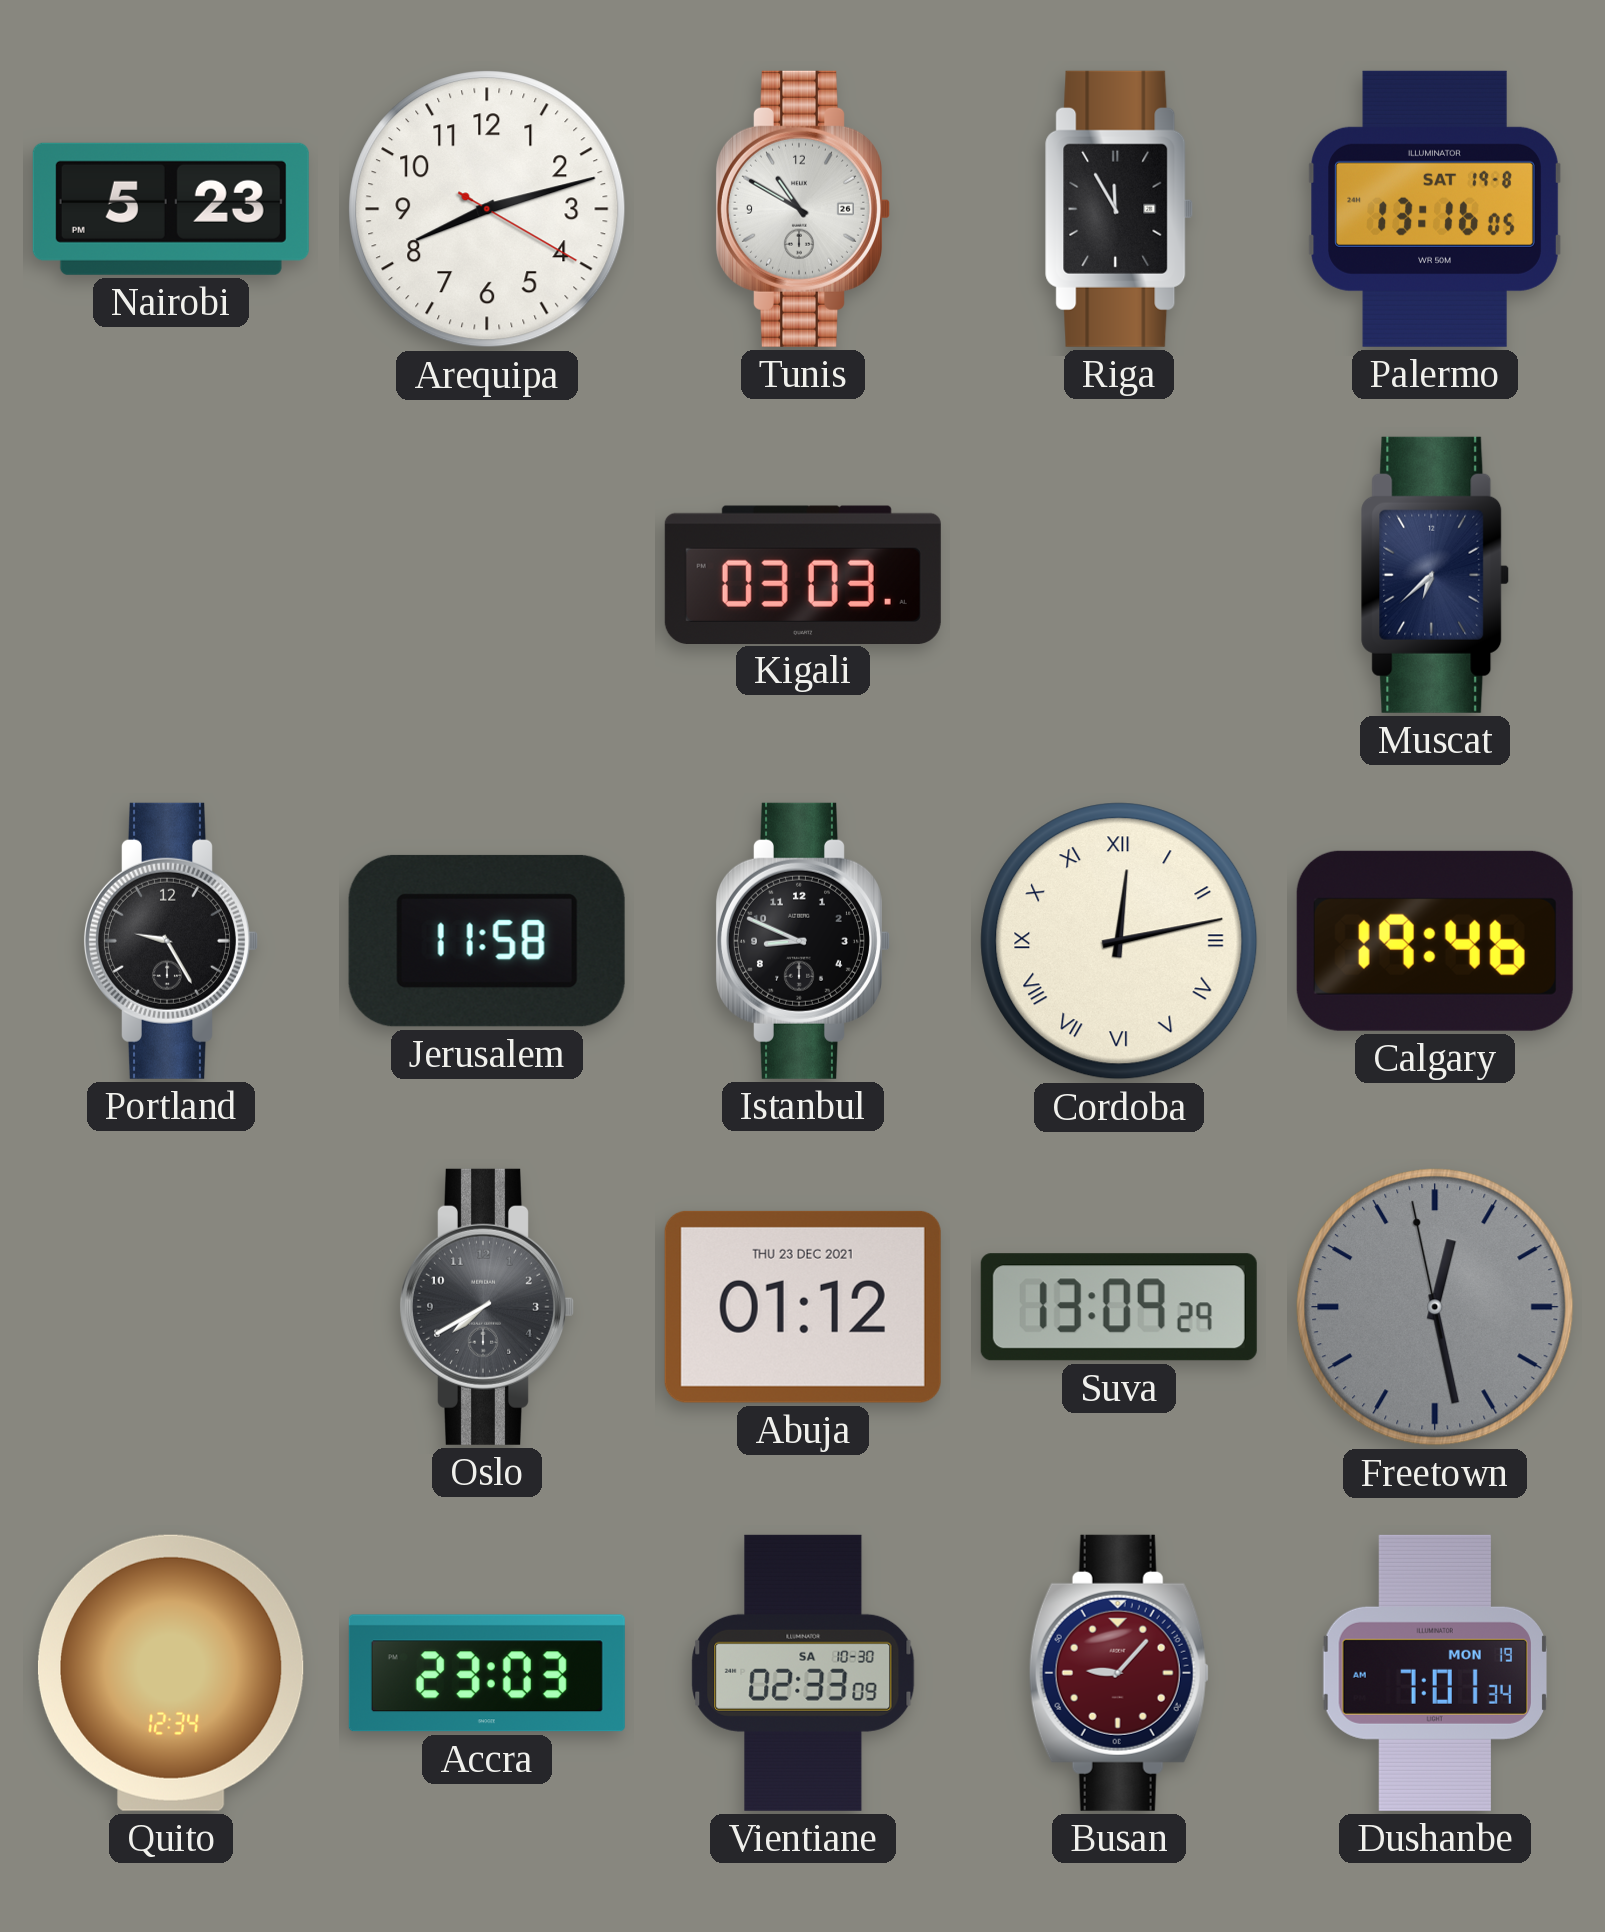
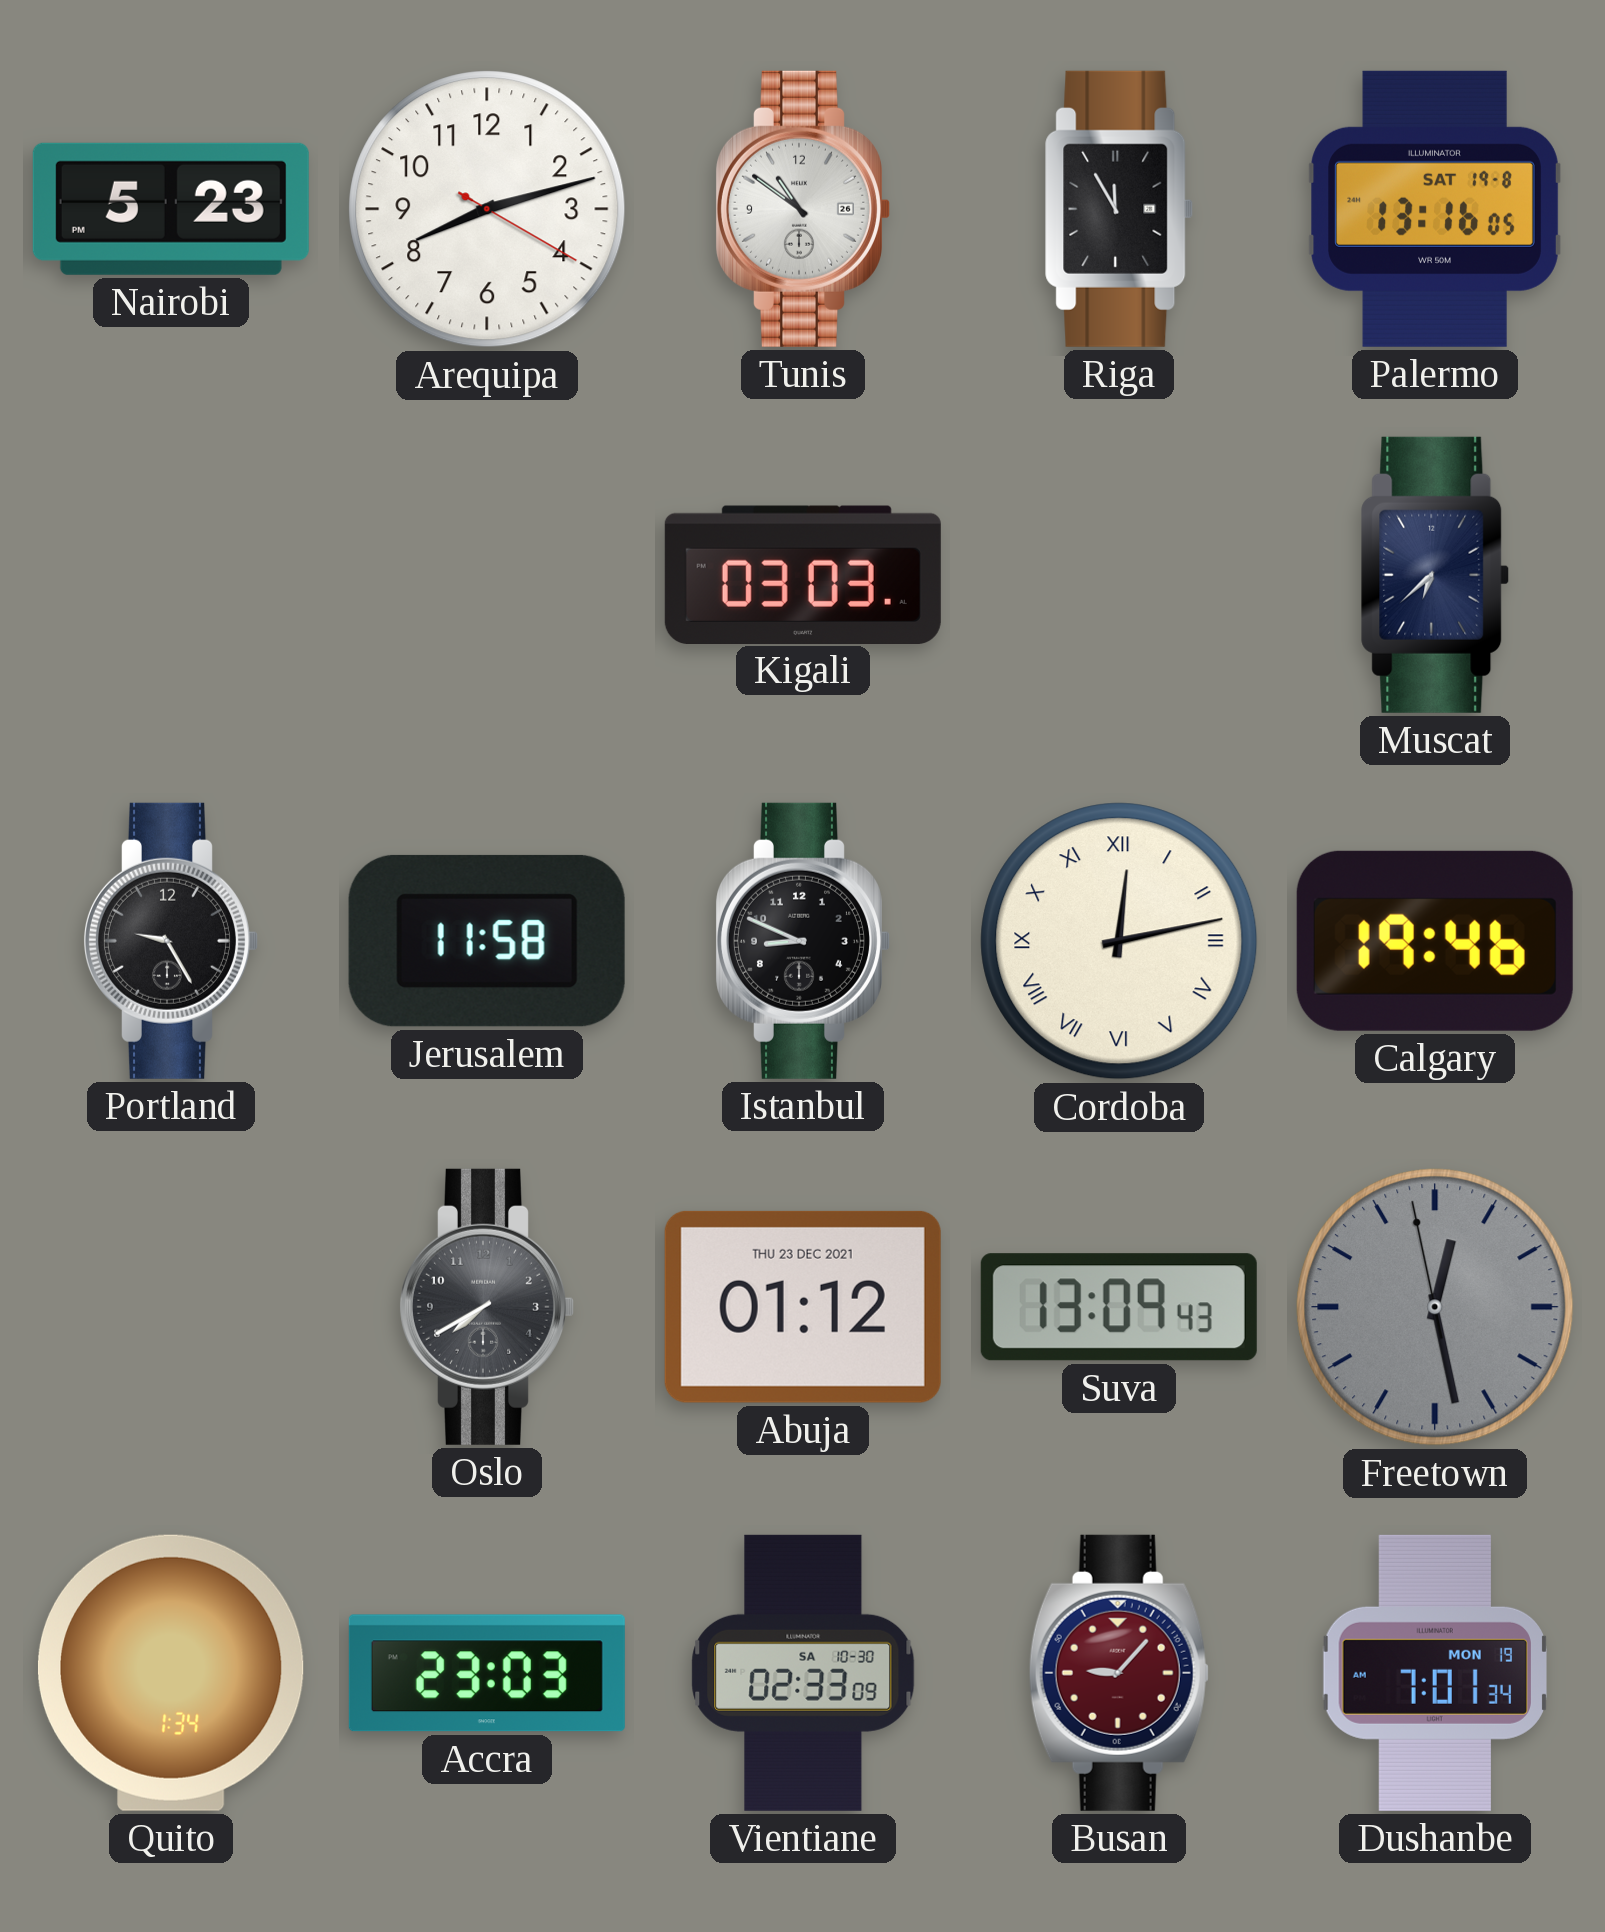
Tunis: 10:50 -> 10:51
Suva: 13:09:29 -> 13:09:43
Quito: 12:34 -> 1:34
